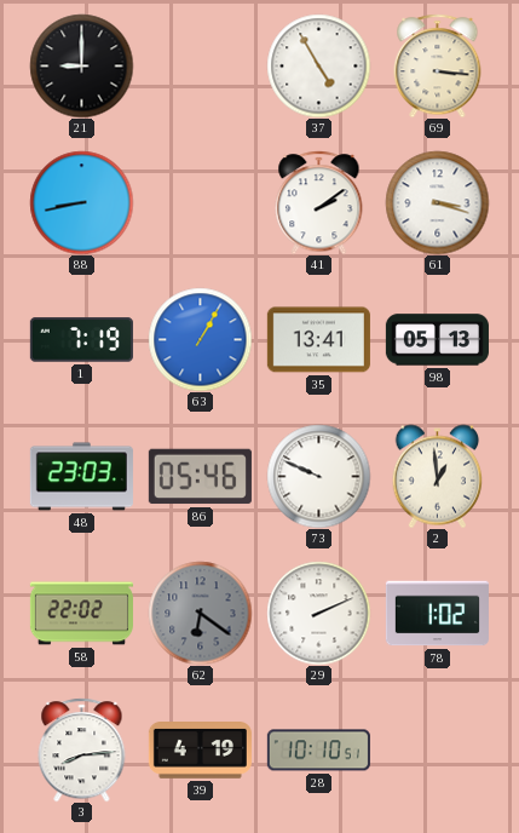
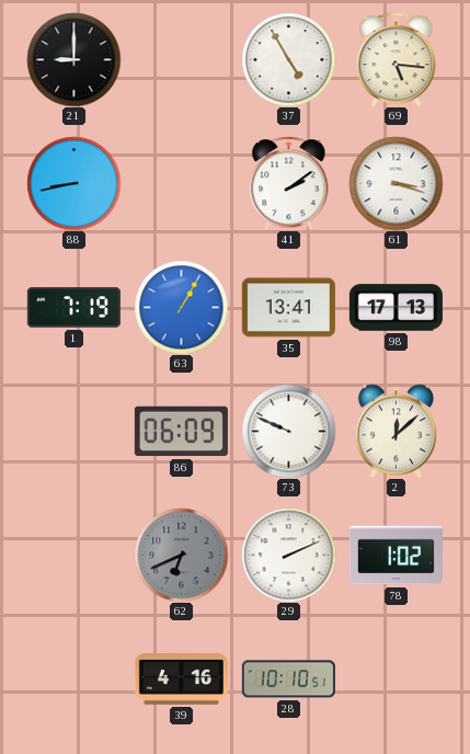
69: 3:16 -> 5:16
98: 05:13 -> 17:13
48: 23:03 -> none
86: 05:46 -> 06:09
2: 12:59 -> 12:08
58: 22:02 -> none
62: 6:21 -> 6:41
3: 8:14 -> none
39: 4:19 -> 4:16
